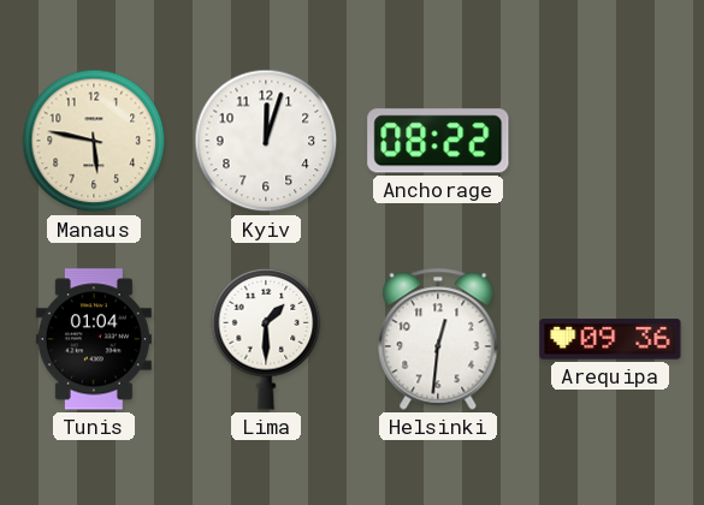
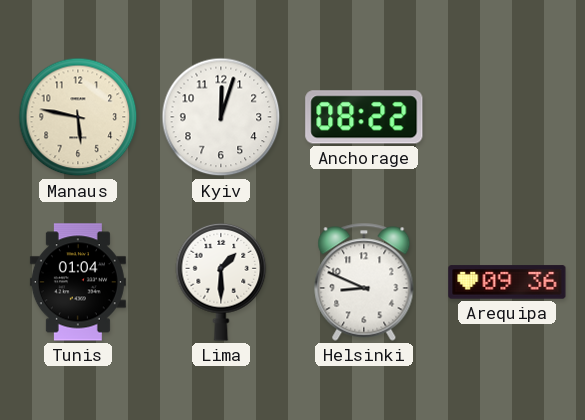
Helsinki: 12:31 -> 8:49
